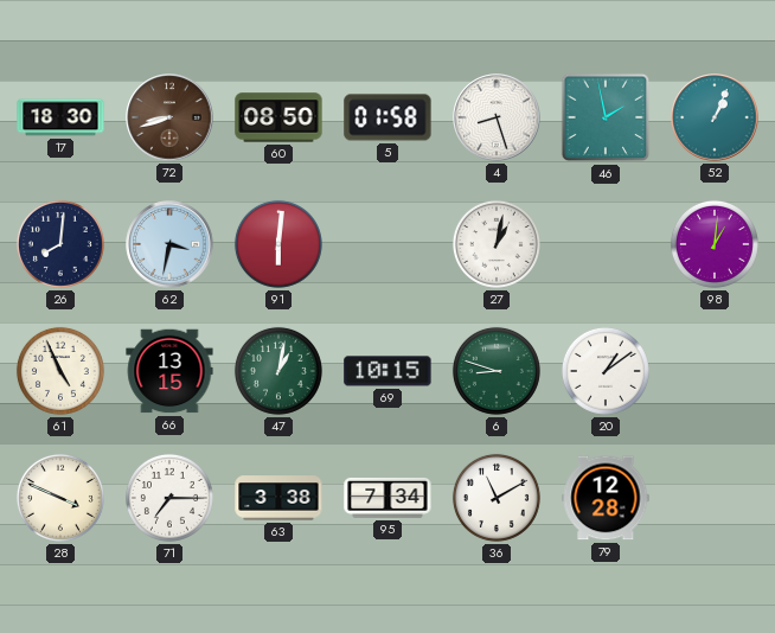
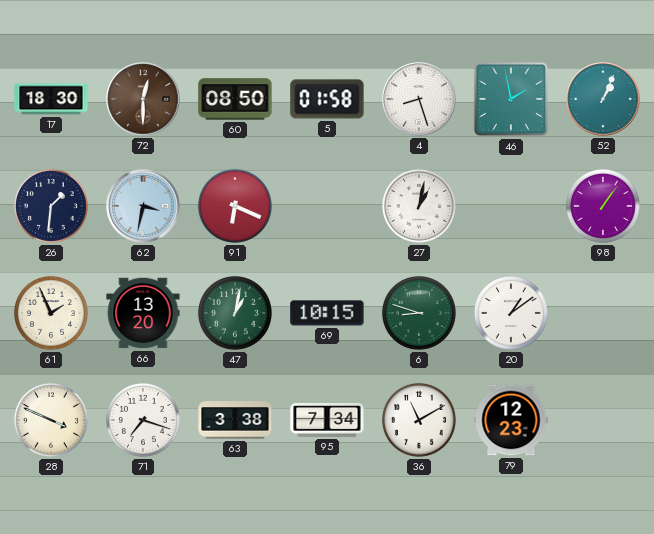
72: 8:42 -> 12:30
26: 8:01 -> 1:31
91: 6:01 -> 6:19
98: 1:01 -> 1:06
61: 4:56 -> 1:56
66: 13:15 -> 13:20
71: 7:15 -> 7:18
79: 12:28 -> 12:23
